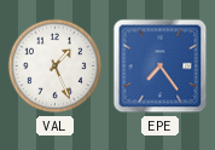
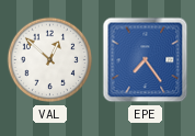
VAL: 1:26 -> 12:52
